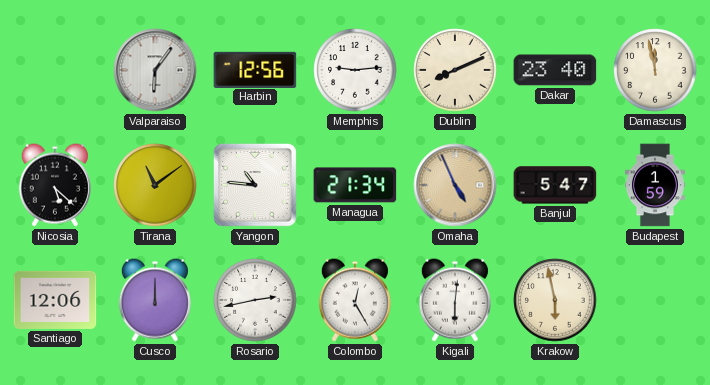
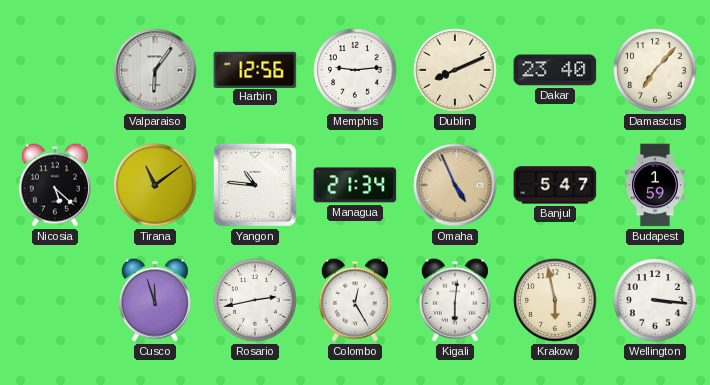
Damascus: 11:58 -> 7:07
Santiago: 12:06 -> none
Cusco: 12:00 -> 11:57
Wellington: none -> 3:16
